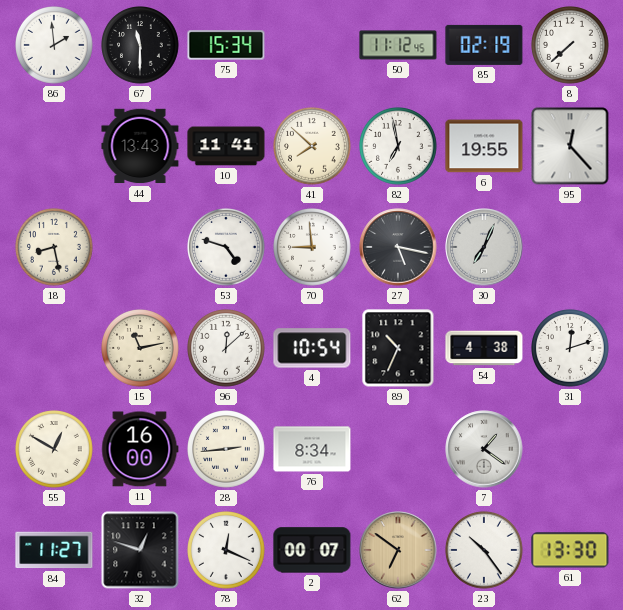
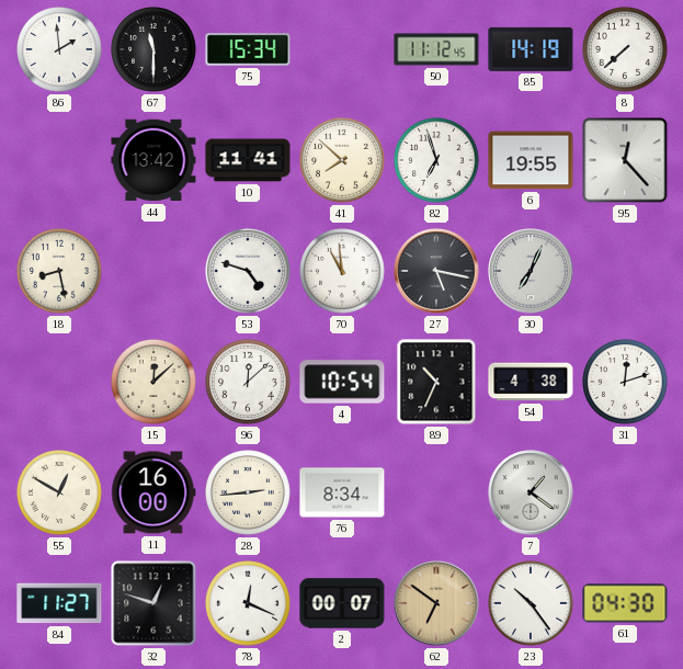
85: 02:19 -> 14:19
44: 13:43 -> 13:42
82: 6:58 -> 6:57
70: 8:59 -> 10:59
15: 11:13 -> 12:08
61: 13:30 -> 04:30
